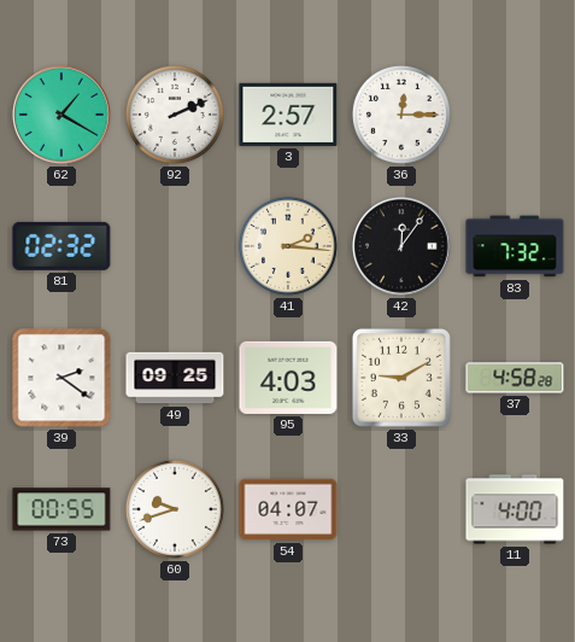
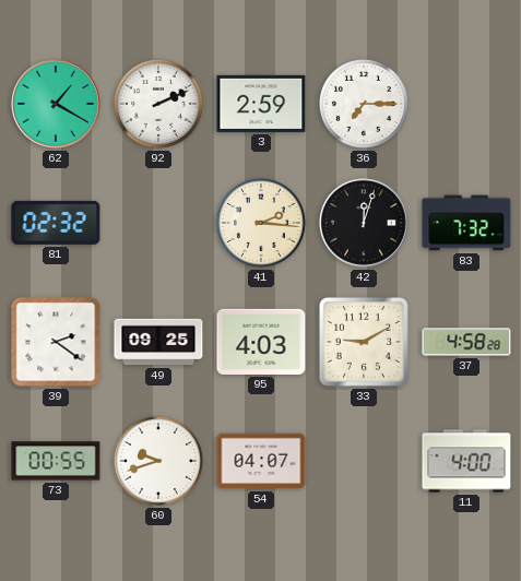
3: 2:57 -> 2:59
36: 12:15 -> 7:15
42: 12:06 -> 12:03
